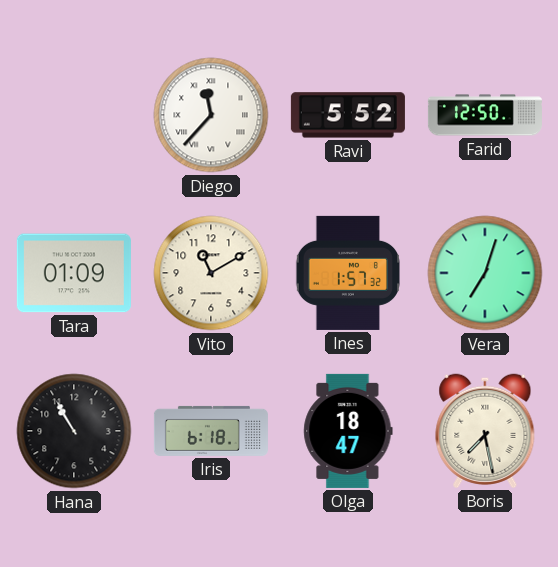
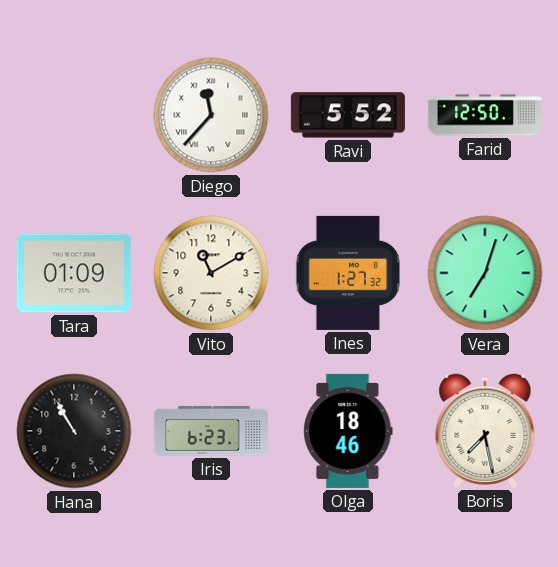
Ines: 1:57 -> 1:27
Iris: 6:18 -> 6:23
Olga: 18:47 -> 18:46
